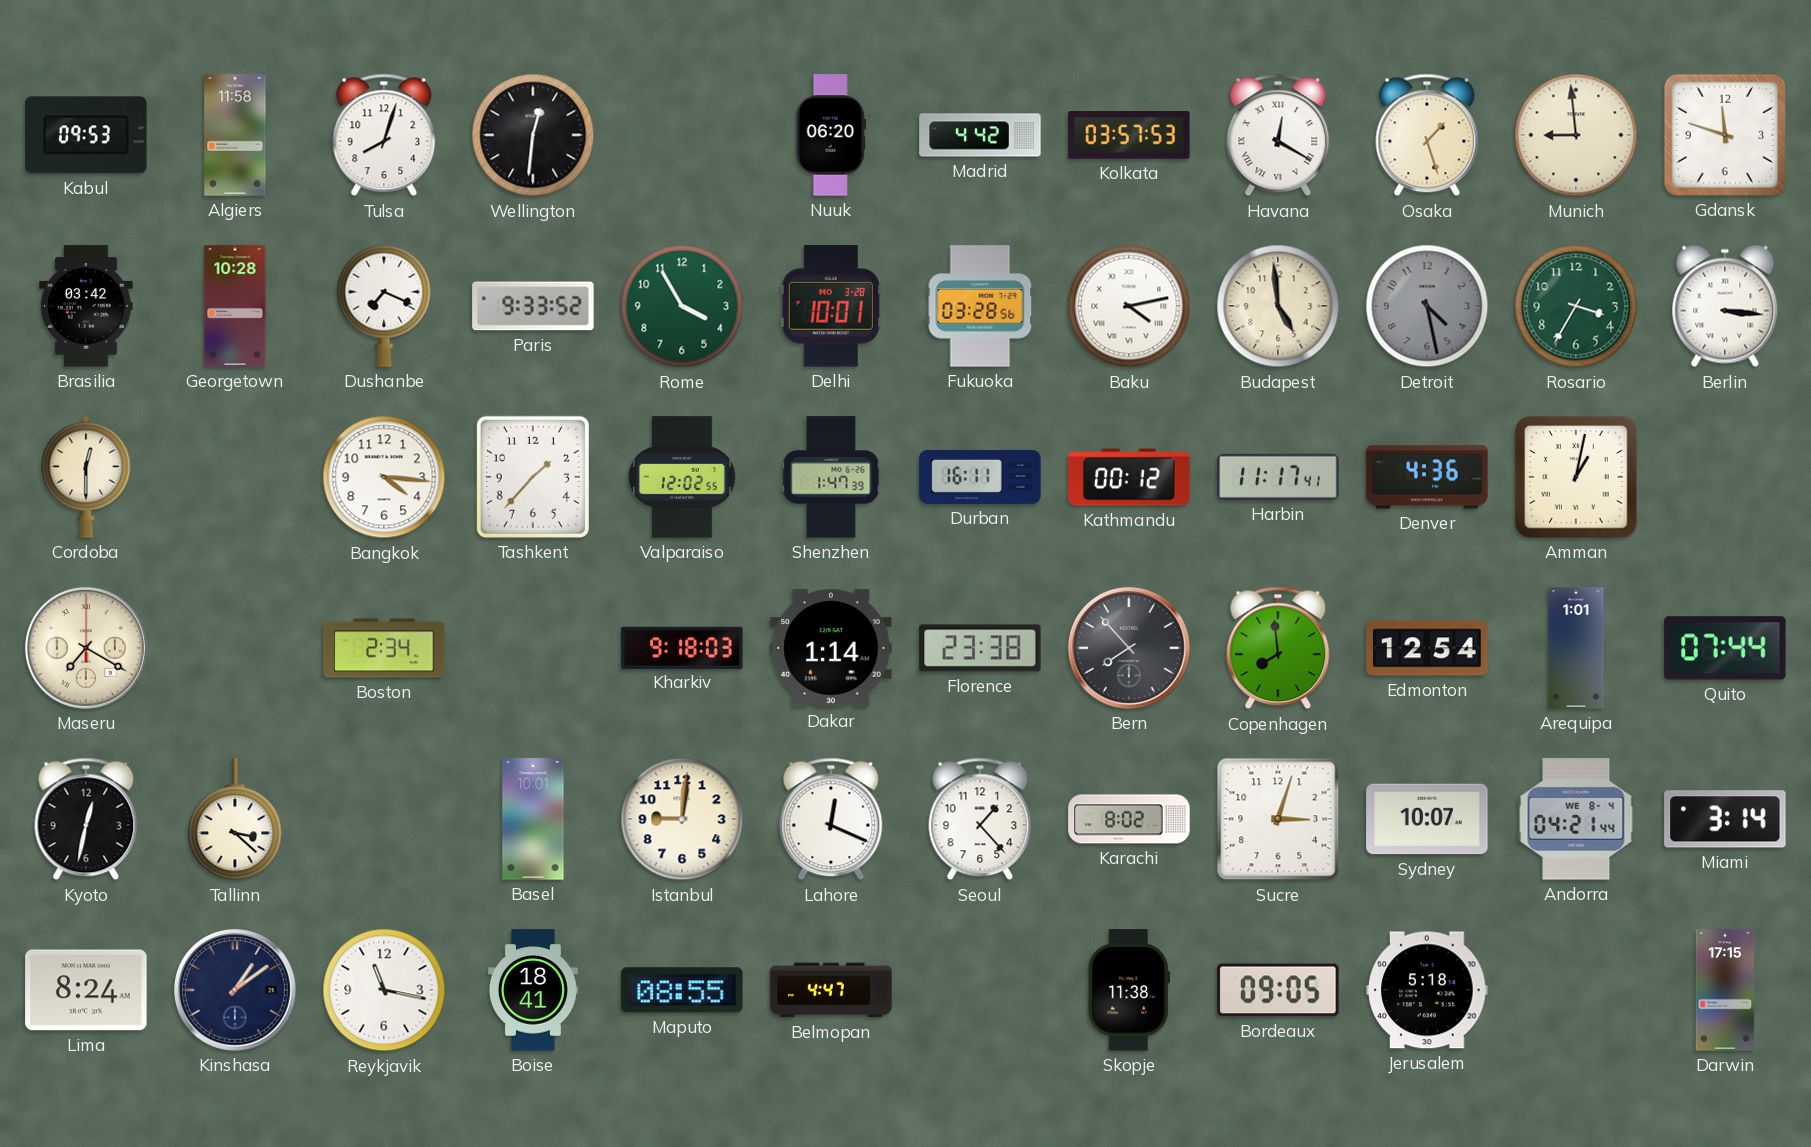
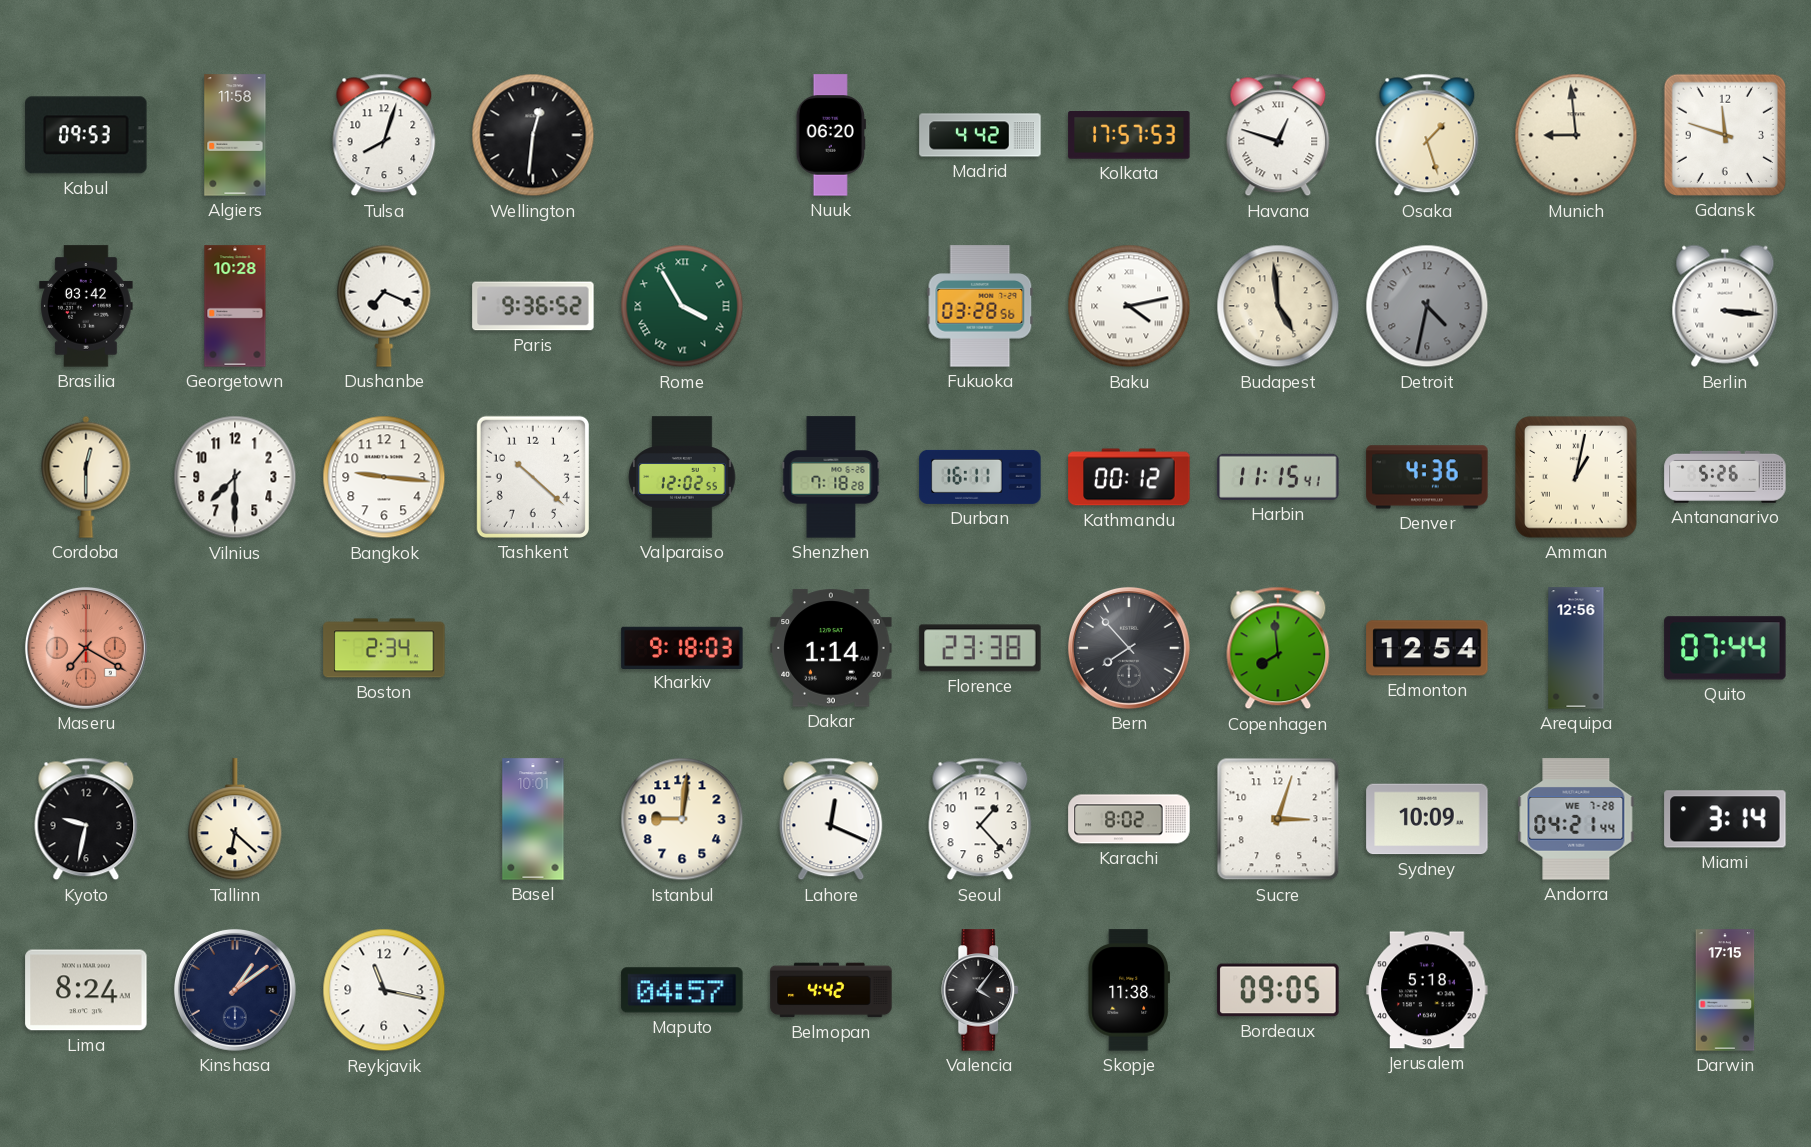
Kolkata: 03:57 -> 17:57
Havana: 12:20 -> 12:48
Paris: 9:33 -> 9:36
Rome numerals: Arabic -> Roman
Delhi: 10:01 -> none
Detroit: 4:28 -> 4:32
Rosario: 3:35 -> none
Vilnius: none -> 7:30
Bangkok: 4:16 -> 9:16
Tashkent: 1:37 -> 10:22
Shenzhen: 1:47 -> 7:18
Harbin: 11:17 -> 11:15
Antananarivo: none -> 5:26
Maseru dial: cream -> salmon
Arequipa: 1:01 -> 12:56
Kyoto: 12:32 -> 9:32
Tallinn: 3:22 -> 6:22
Sydney: 10:07 -> 10:09
Andorra date: WE 8-4 -> WE 7-28
Boise: 18:41 -> none
Maputo: 08:55 -> 04:57
Belmopan: 4:47 -> 4:42
Valencia: none -> 4:06
